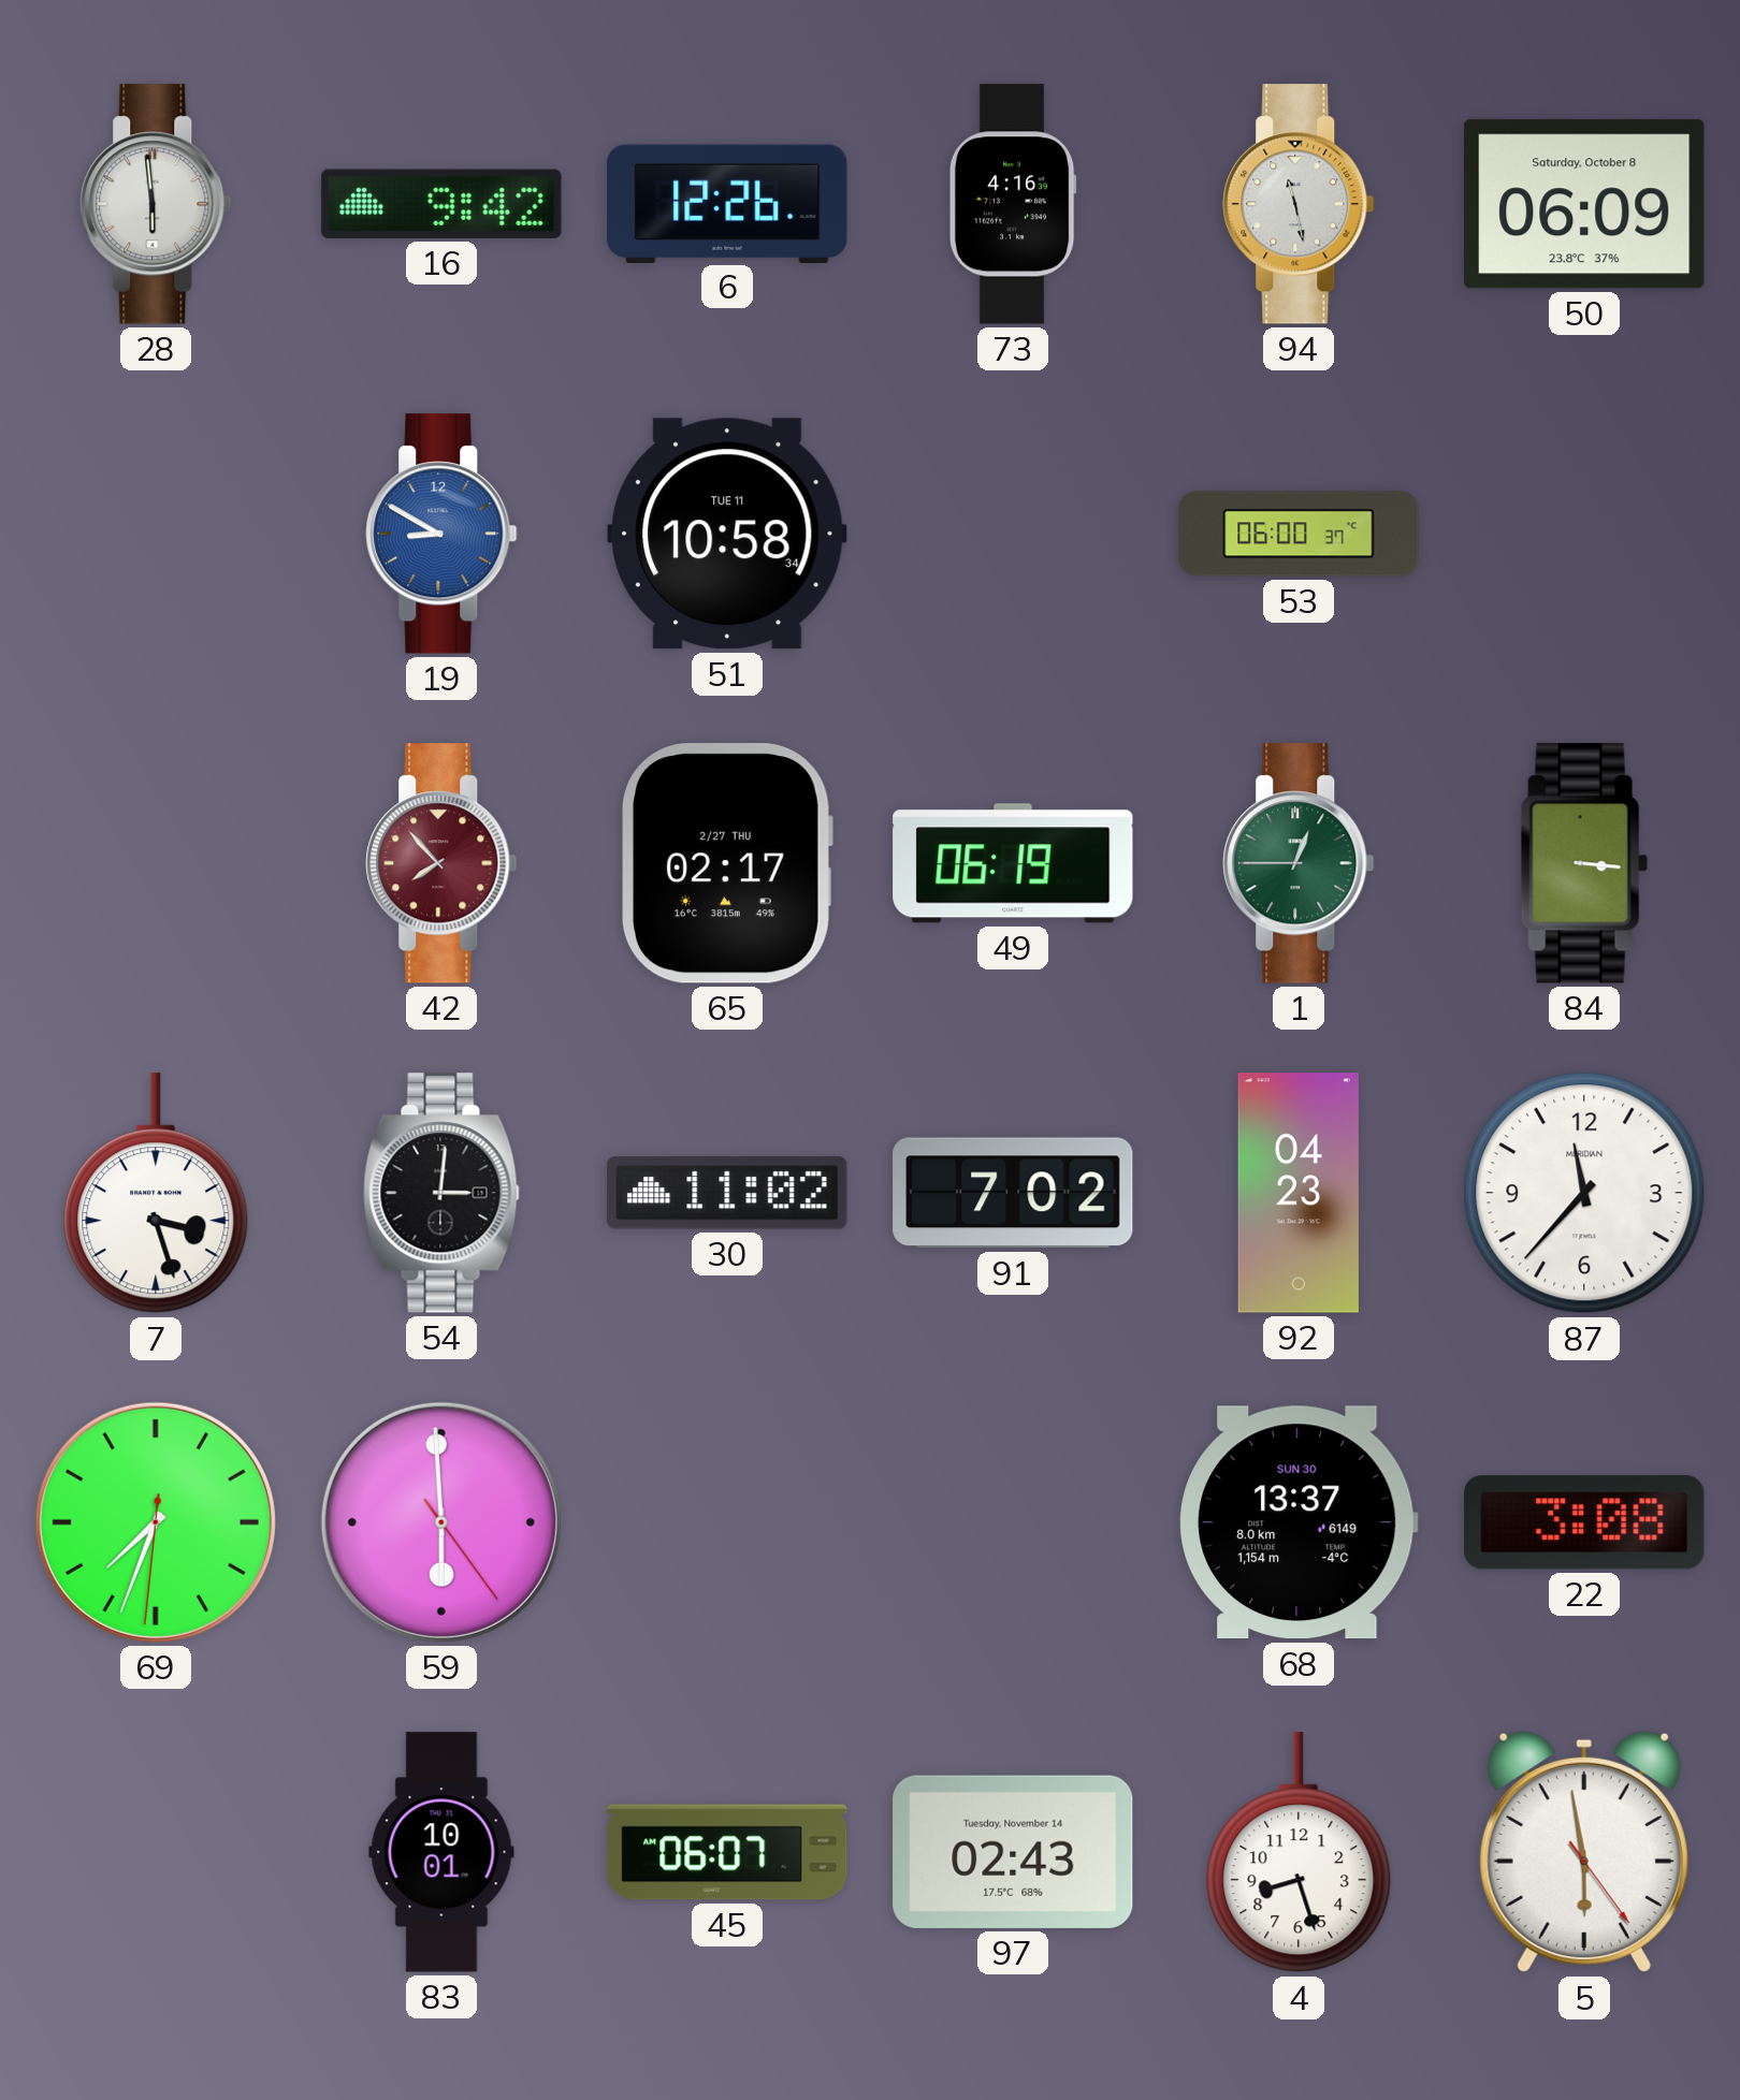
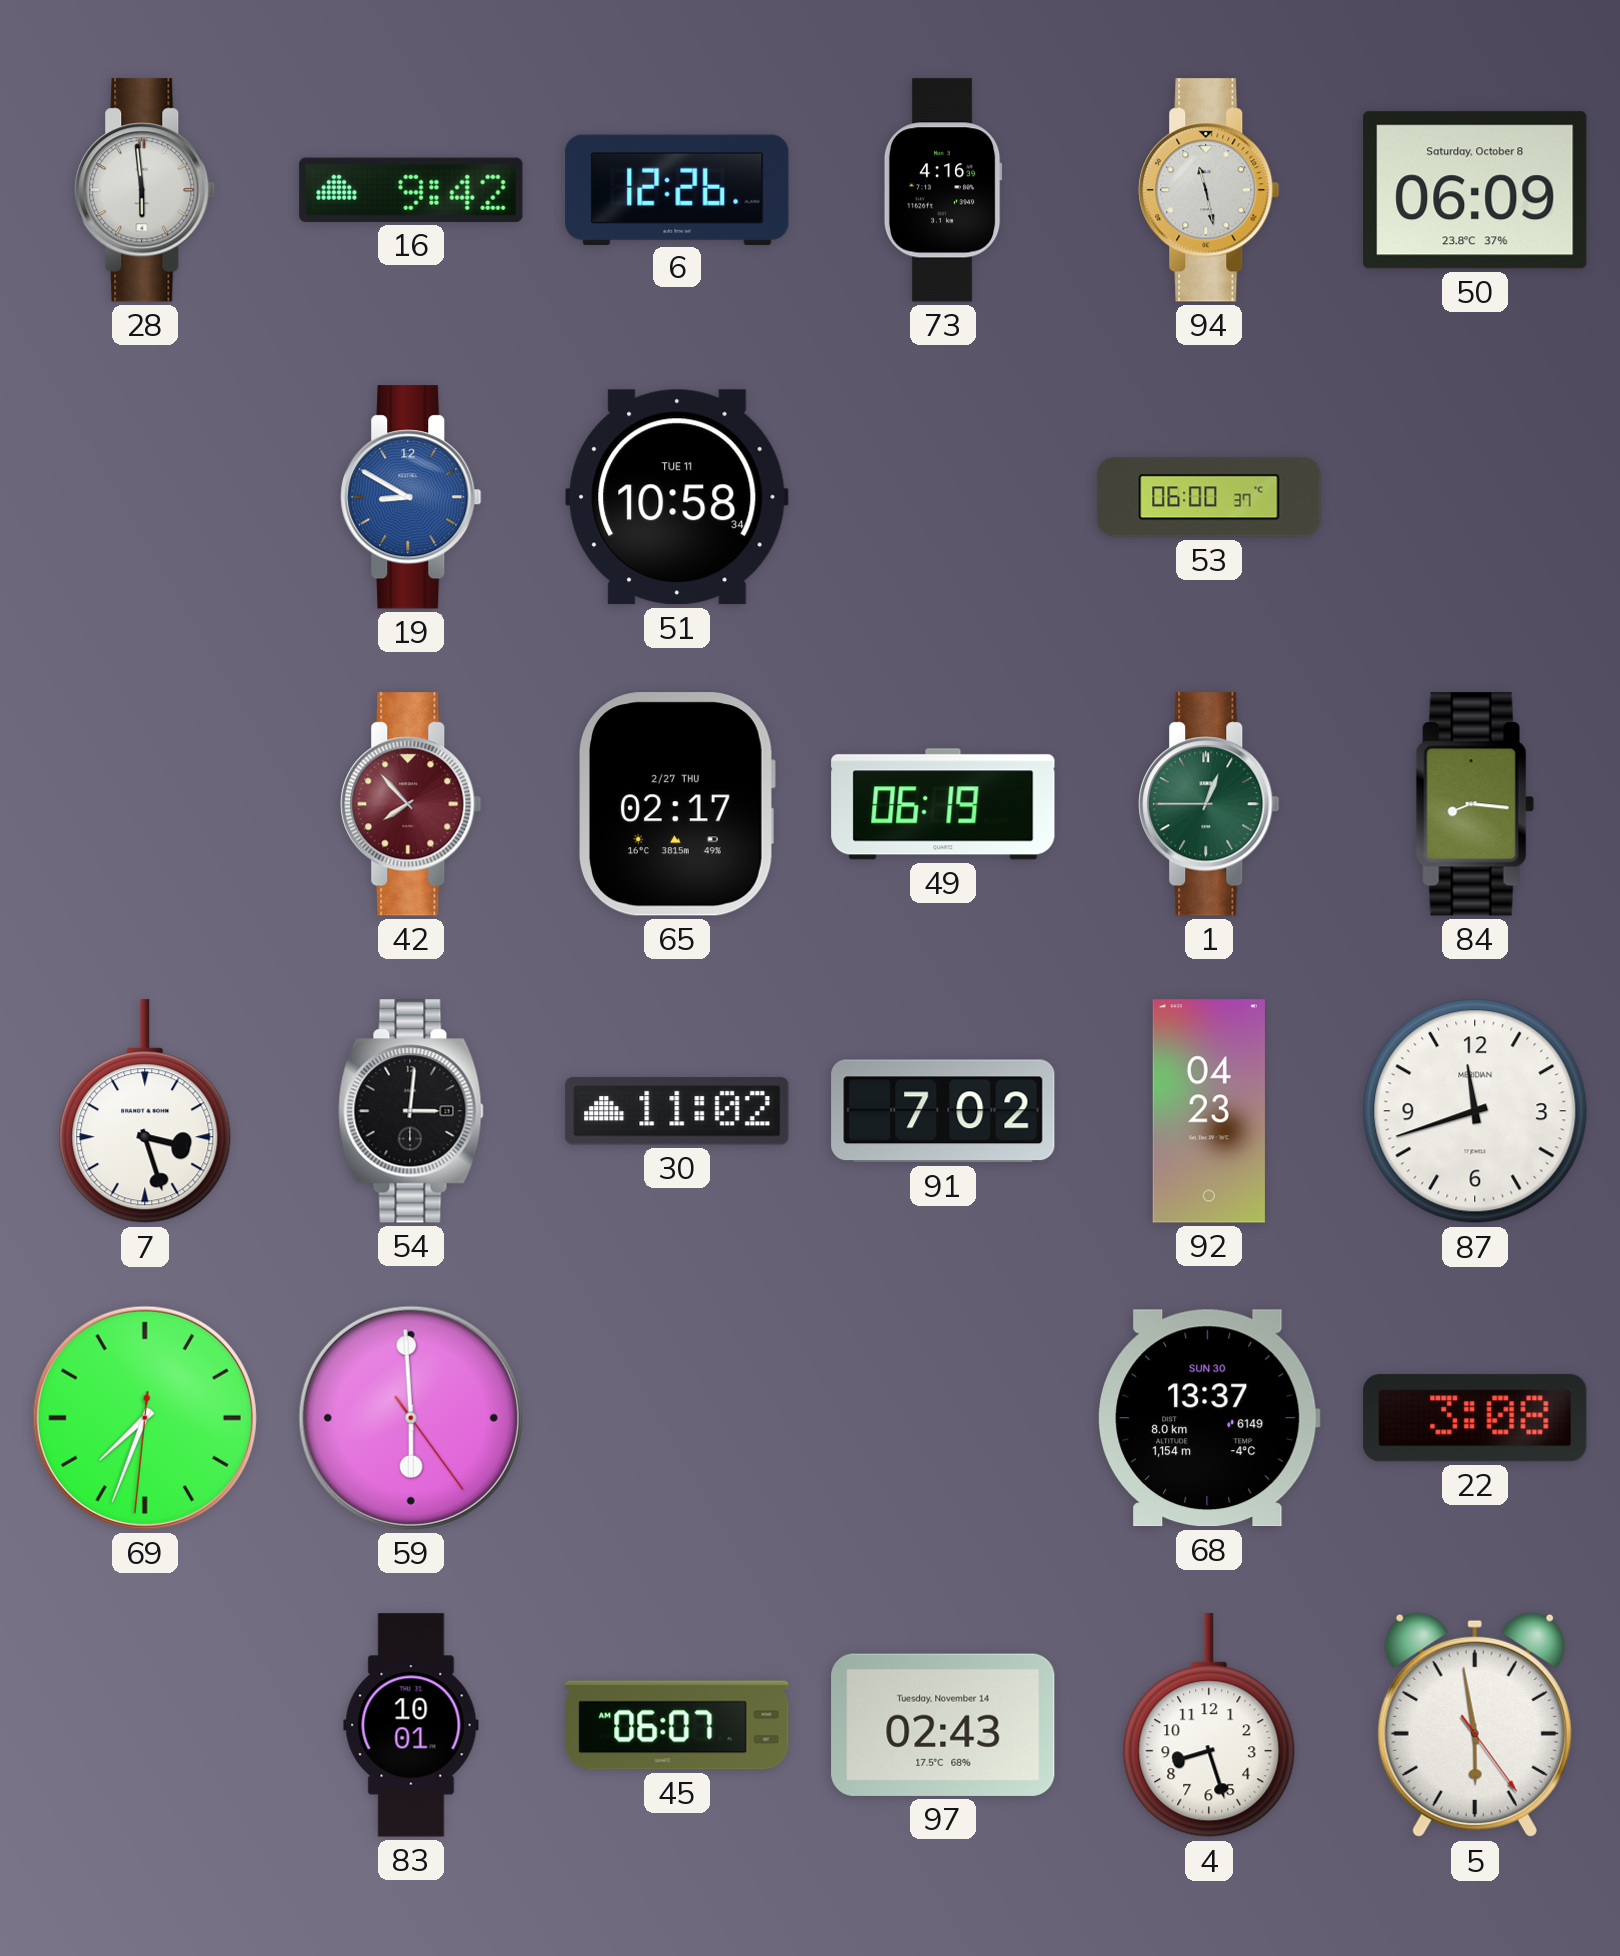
84: 3:16 -> 8:16
87: 11:37 -> 11:42
